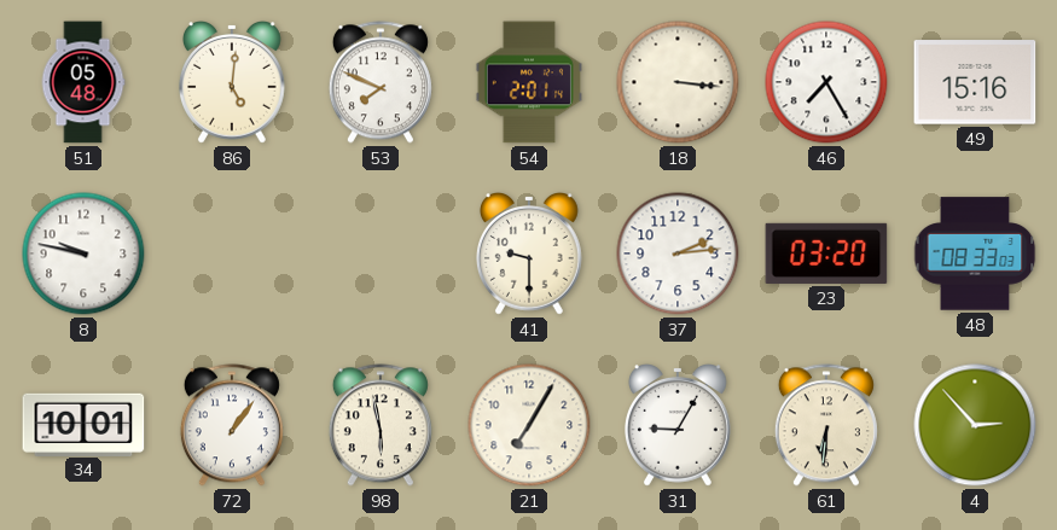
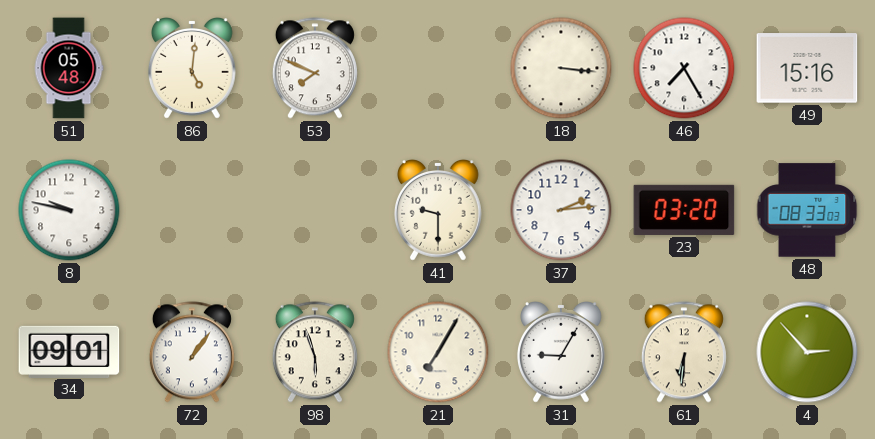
54: 2:01 -> none
34: 10:01 -> 09:01
98: 5:58 -> 5:57
